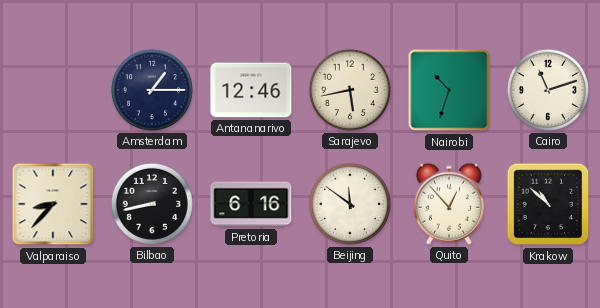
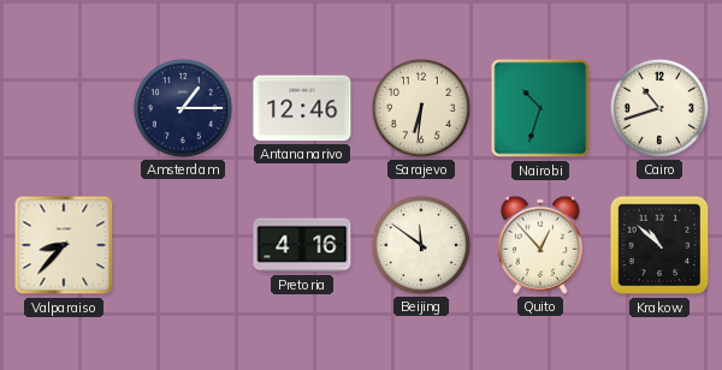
Sarajevo: 5:43 -> 6:31
Cairo: 11:12 -> 10:42
Bilbao: 8:43 -> none
Pretoria: 6:16 -> 4:16
